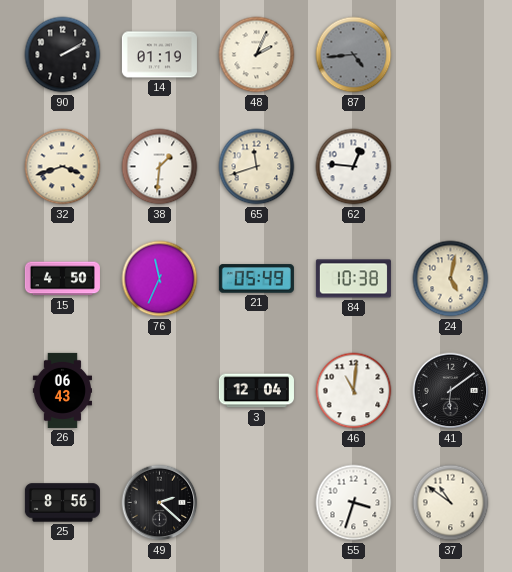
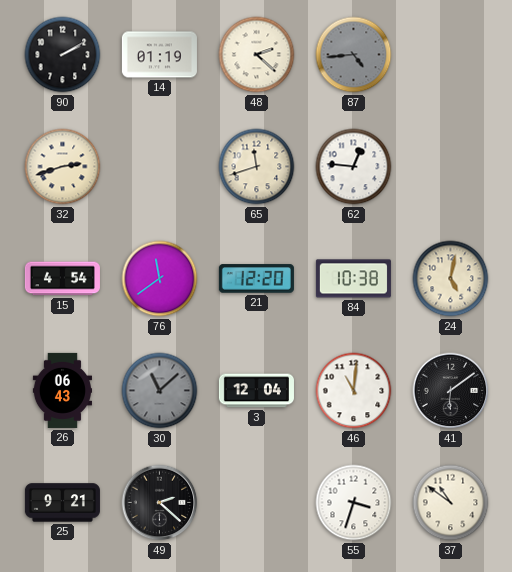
48: 2:04 -> 2:22
32: 3:42 -> 2:42
38: 1:31 -> none
15: 4:50 -> 4:54
76: 11:34 -> 11:39
21: 05:49 -> 12:20
30: none -> 11:08
25: 8:56 -> 9:21
